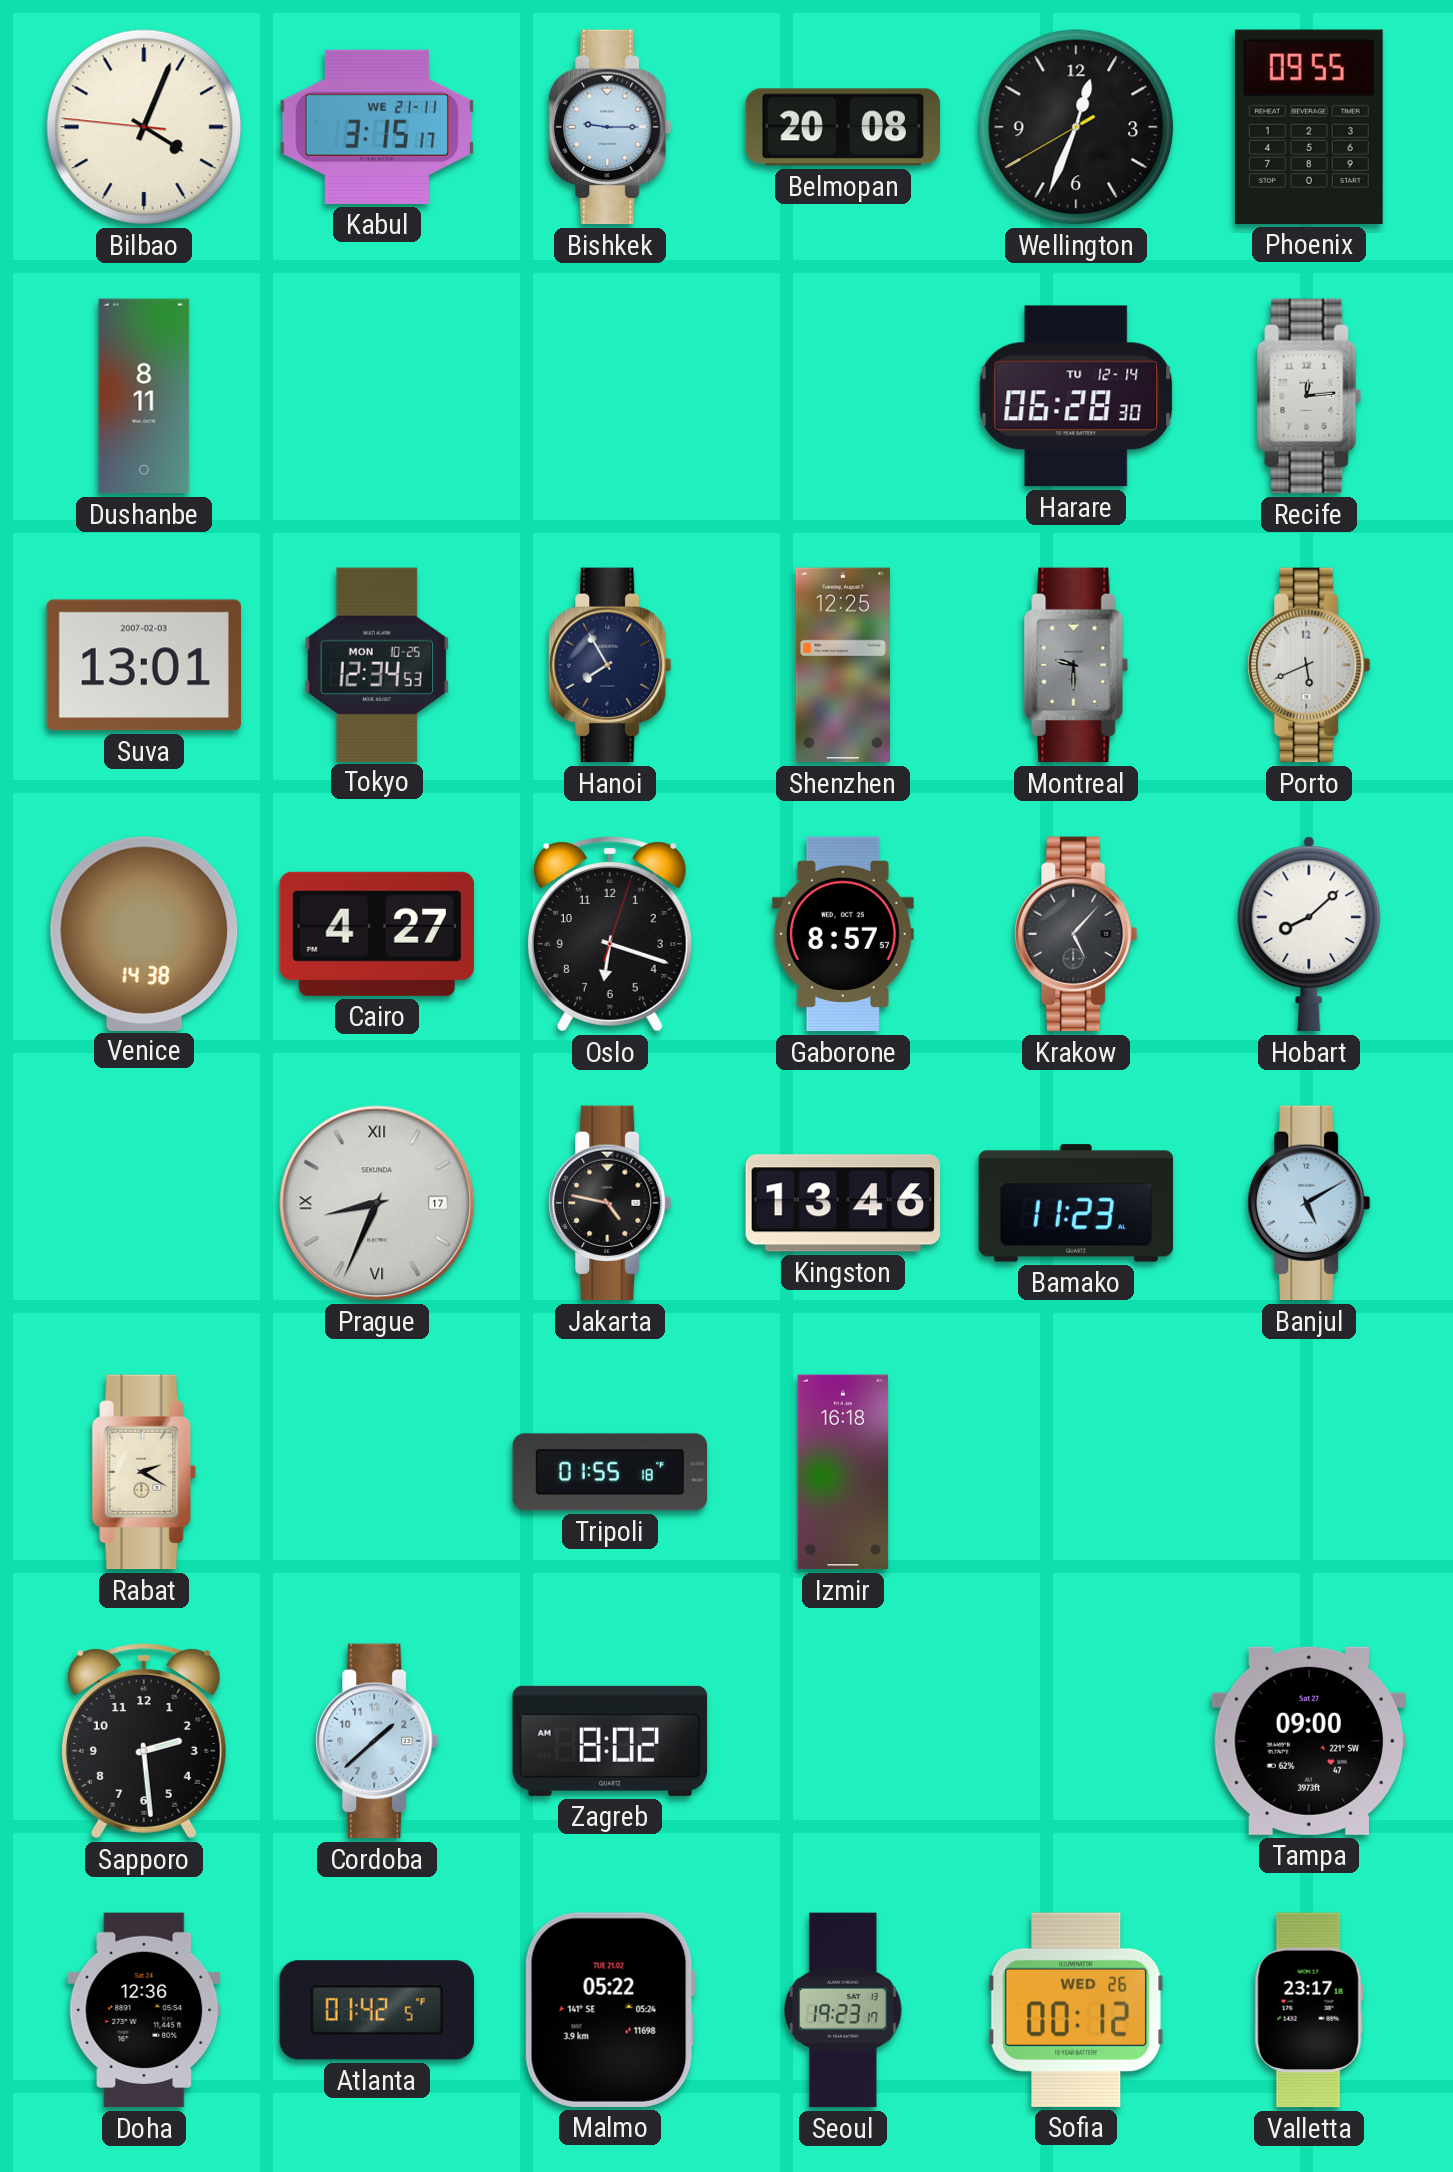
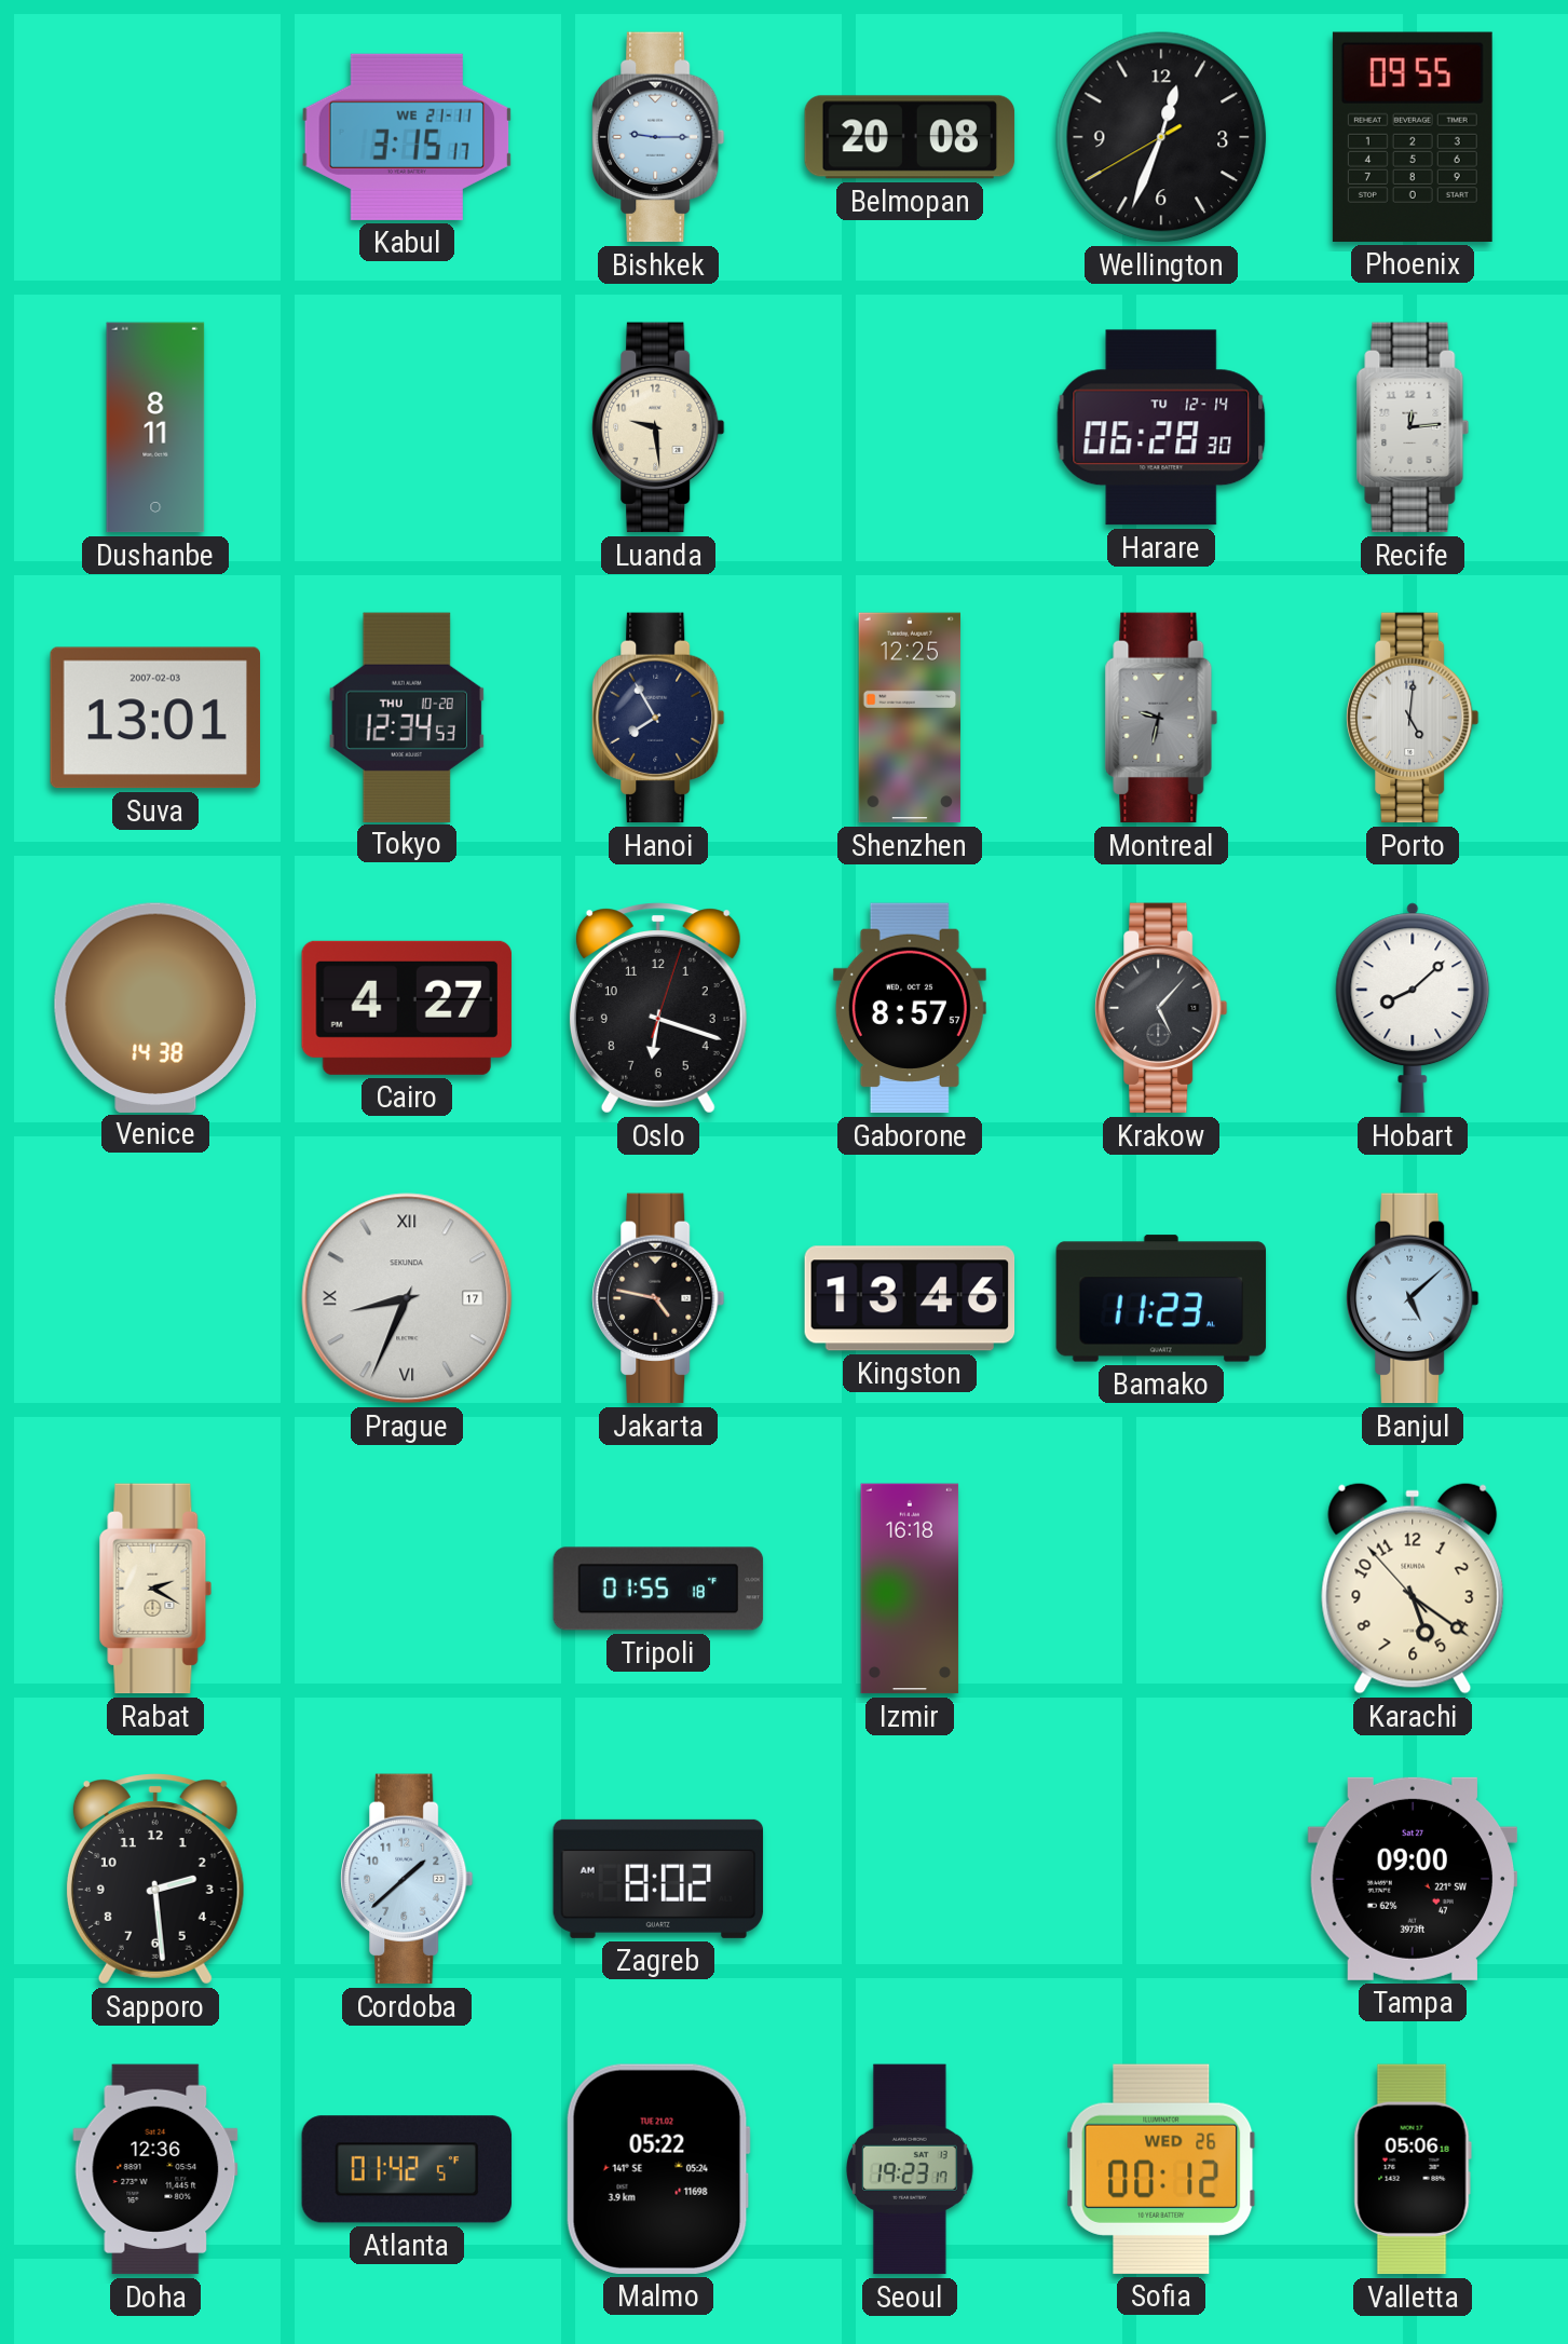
Bilbao: 4:03 -> none
Luanda: none -> 9:29
Tokyo date: MON 10-25 -> THU 10-28
Montreal: 9:30 -> 9:32
Porto: 5:41 -> 5:01
Banjul: 5:10 -> 5:08
Karachi: none -> 5:20
Valletta: 23:17 -> 05:06
